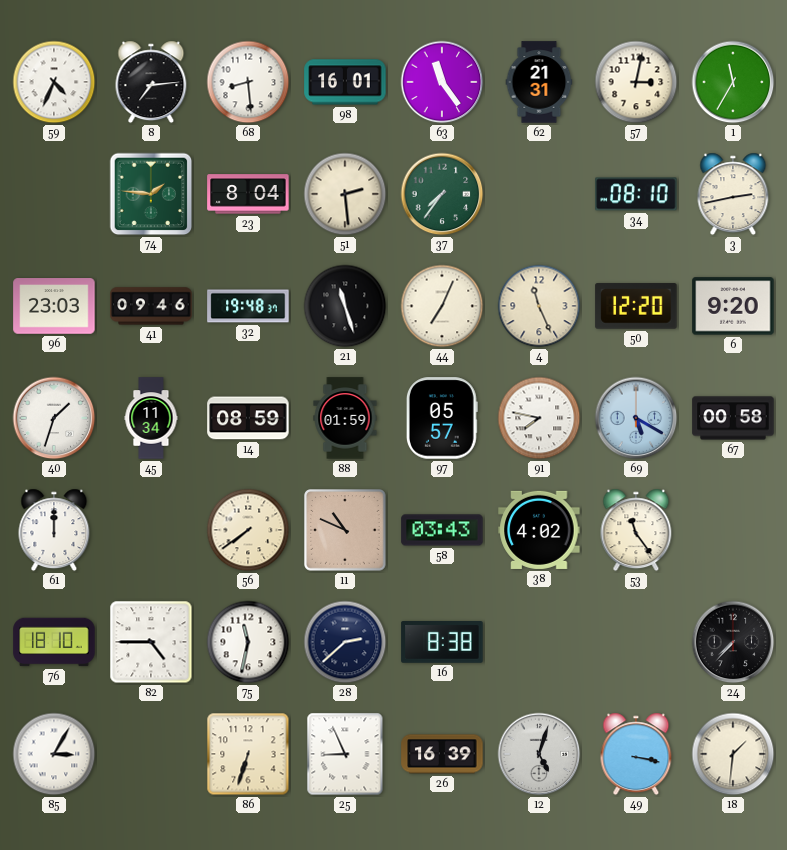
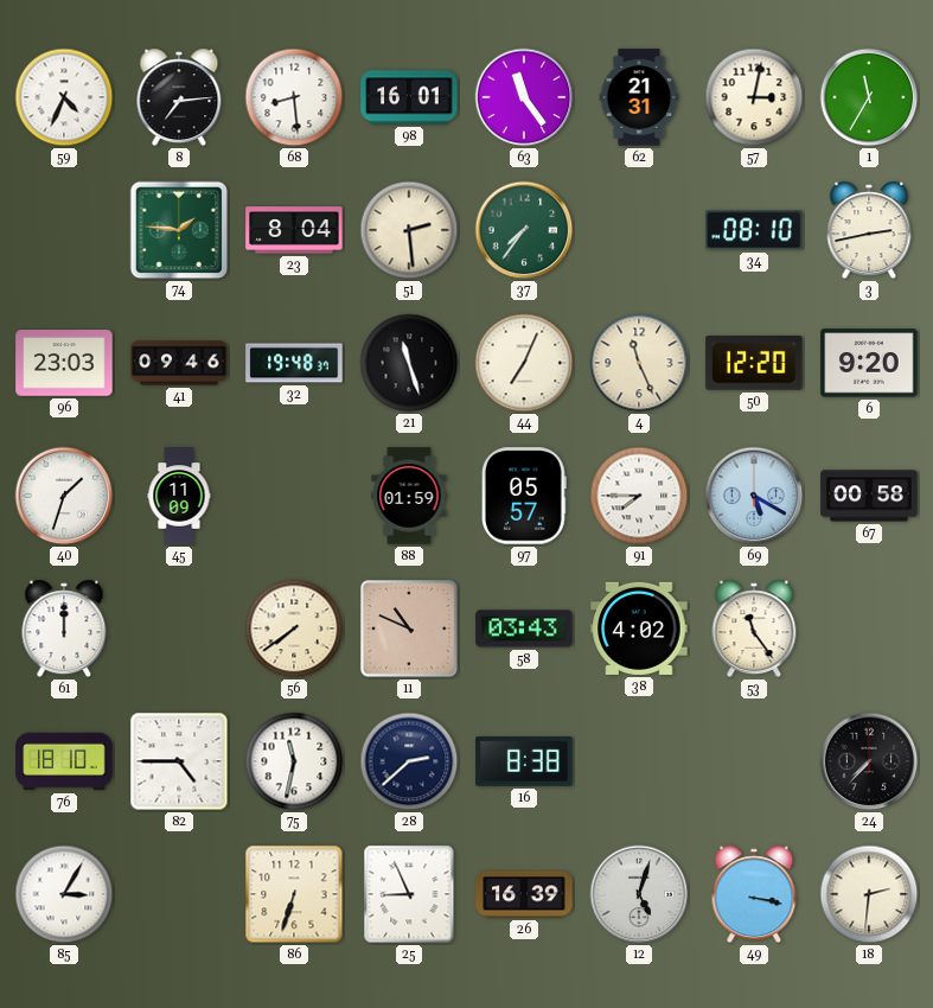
45: 11:34 -> 11:09
14: 08:59 -> none
91: 7:47 -> 7:45
18: 1:31 -> 2:31
